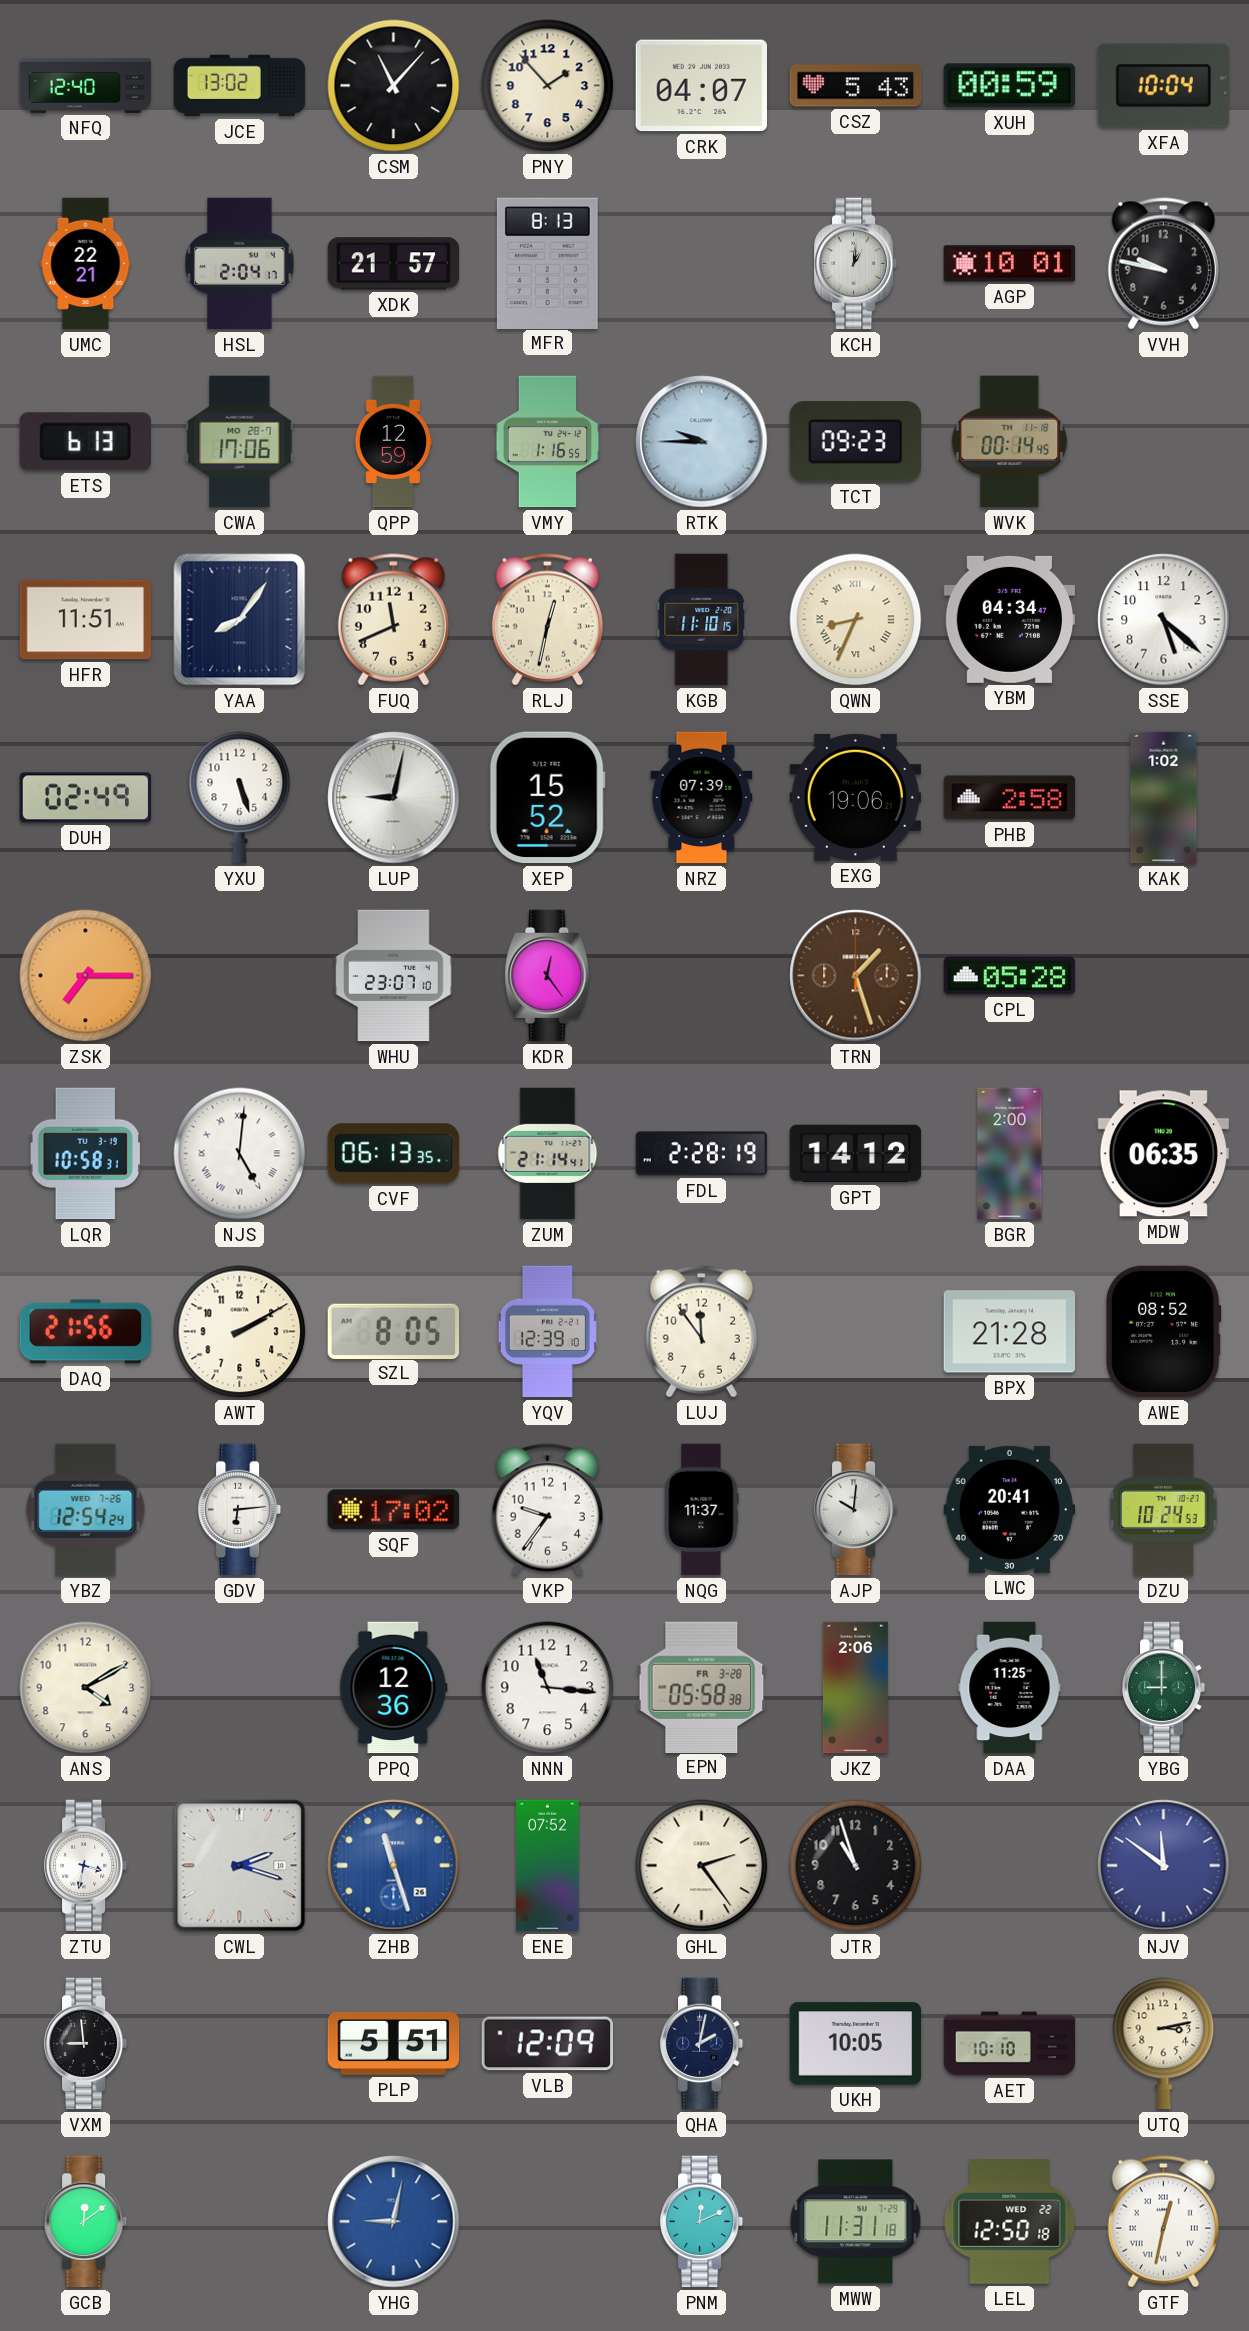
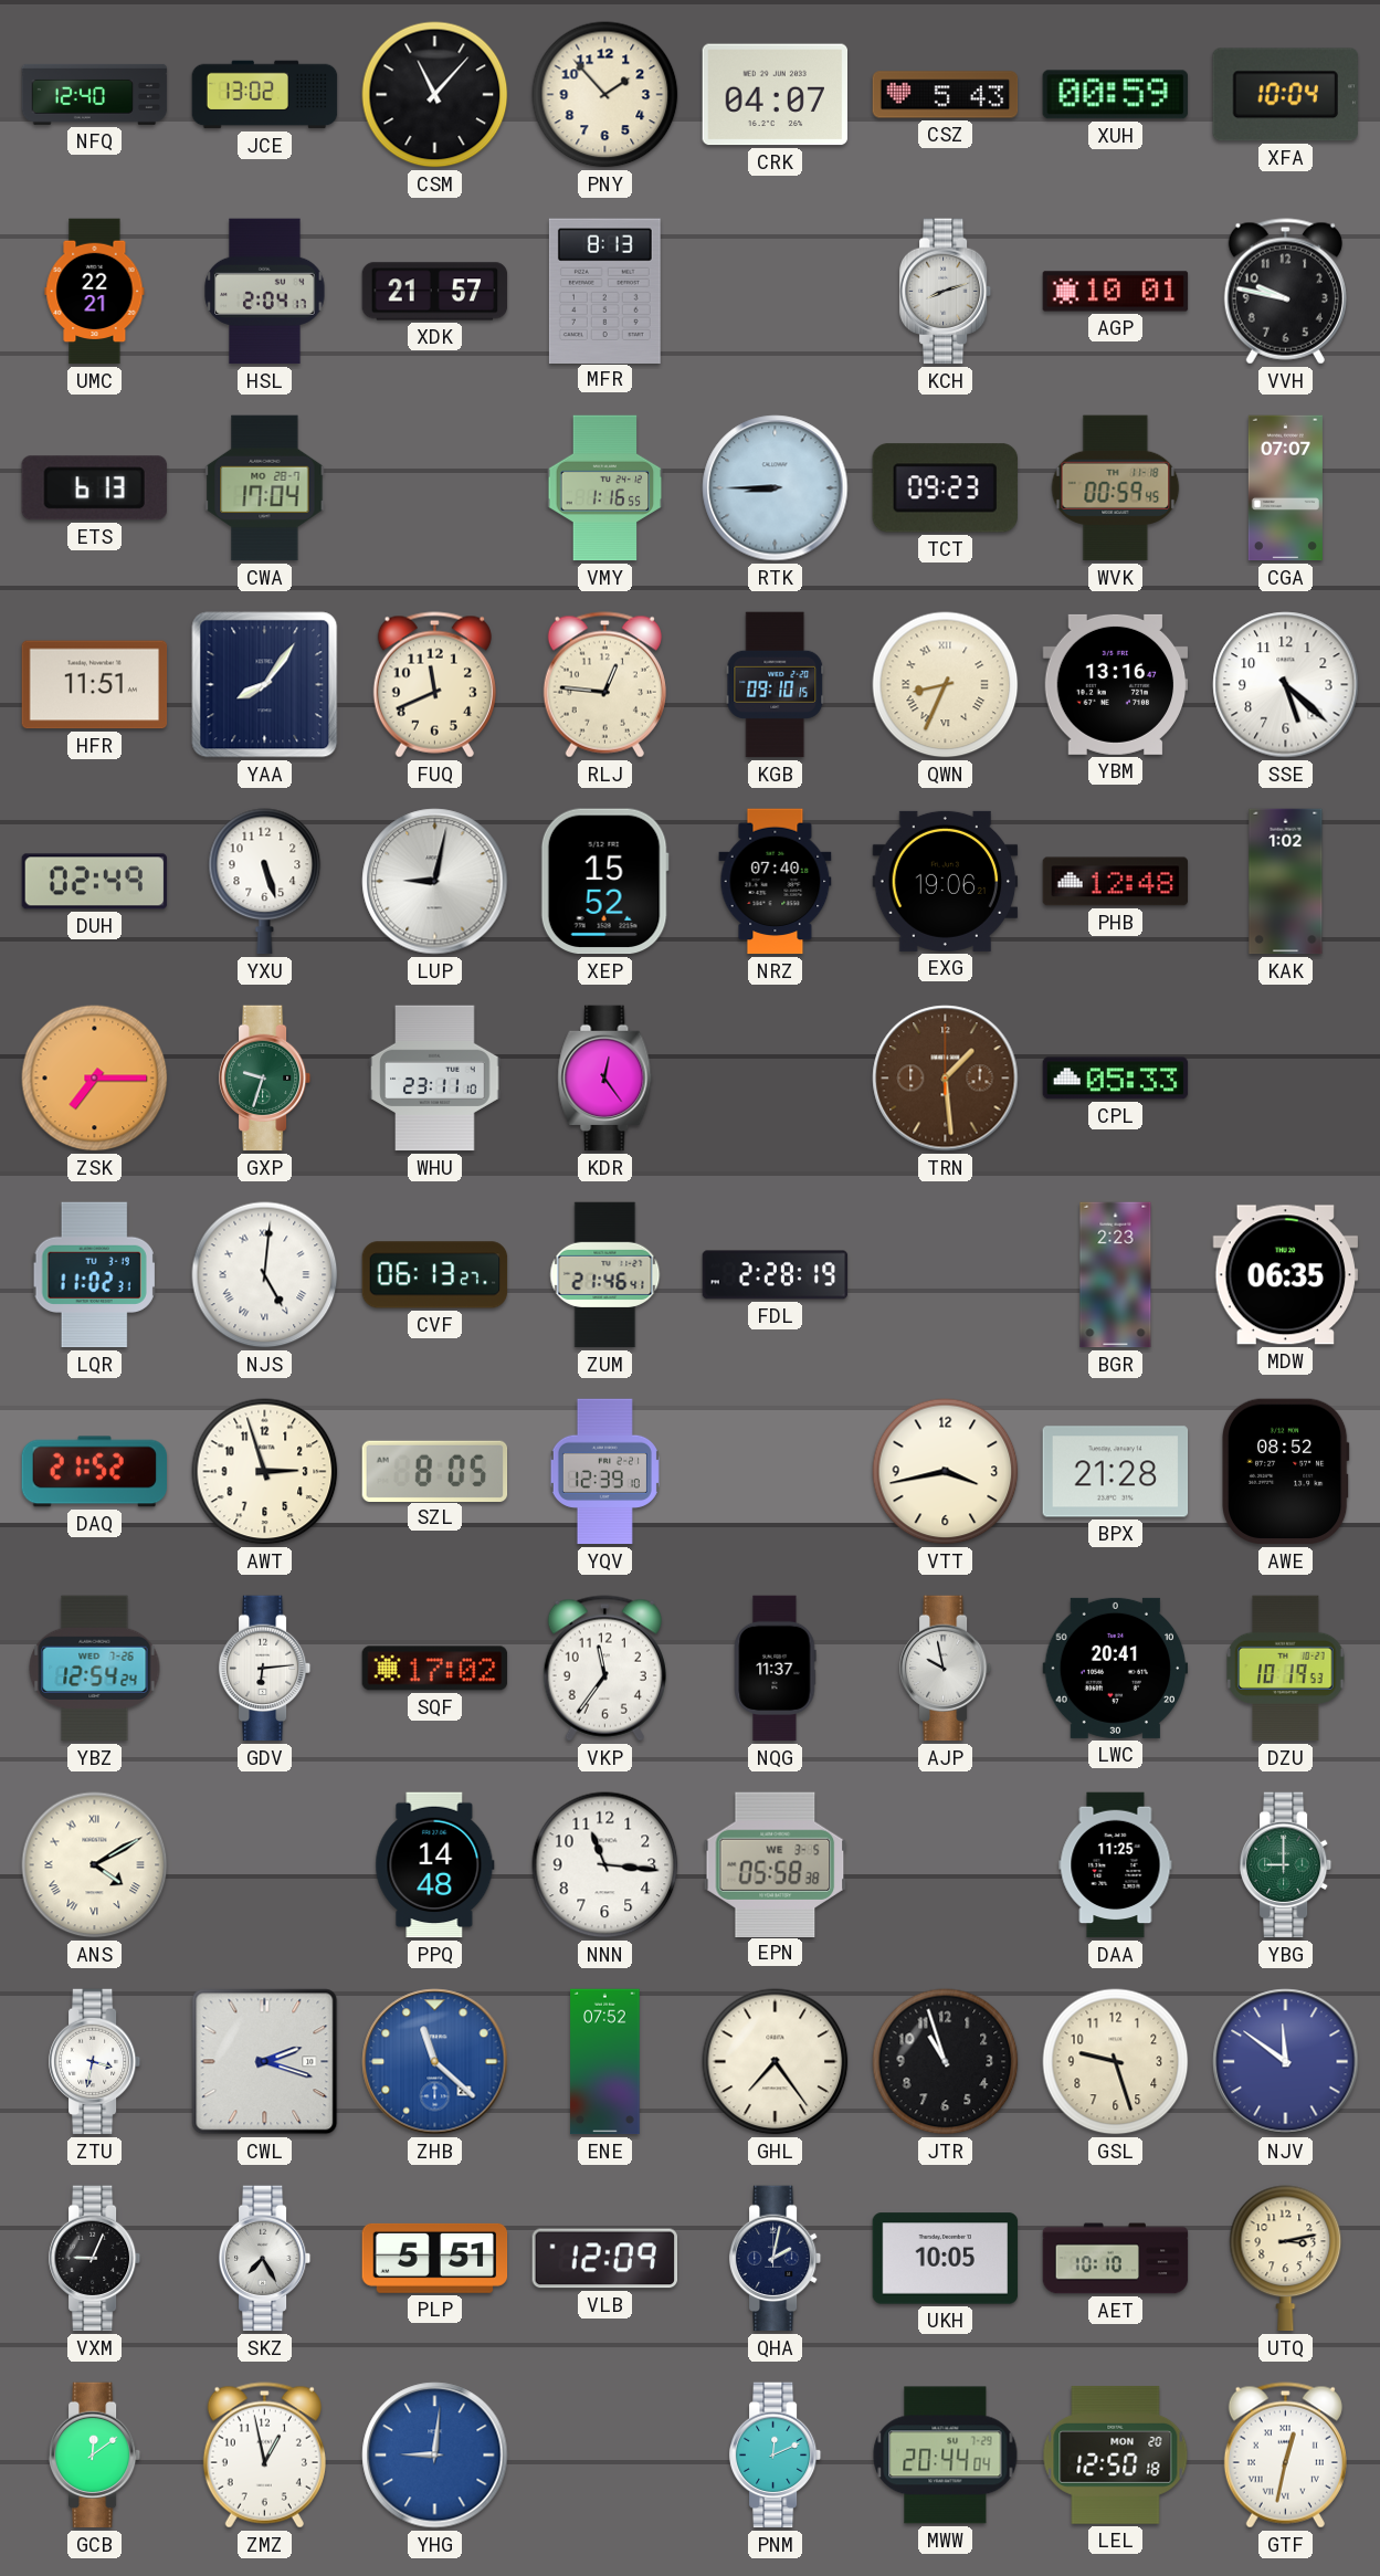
KCH: 1:01 -> 8:12
CWA: 17:06 -> 17:04
QPP: 12:59 -> none
RTK: 9:45 -> 8:45
WVK: 00:14 -> 00:59
CGA: none -> 07:07
RLJ: 12:32 -> 12:46
KGB: 11:10 -> 09:10
YBM: 04:34 -> 13:16
NRZ: 07:39 -> 07:40
PHB: 2:58 -> 12:48
GXP: none -> 9:33
WHU: 23:07 -> 23:11
TRN: 1:27 -> 1:29
CPL: 05:28 -> 05:33
LQR: 10:58 -> 11:02
CVF: 06:13:35 -> 06:13:27
ZUM: 21:14 -> 21:46
GPT: 14:12 -> none
BGR: 2:00 -> 2:23
DAQ: 21:56 -> 21:52
AWT: 2:10 -> 2:57
LUJ: 11:54 -> none
VTT: none -> 3:43
VKP: 9:36 -> 11:36
AJP: 10:01 -> 9:58
DZU: 10:24 -> 10:19
ANS numerals: Arabic -> Roman
PPQ: 12:36 -> 14:48
EPN date: FR 3-28 -> WE 3-5
JKZ: 2:06 -> none
ZHB: 11:27 -> 11:22
GHL: 2:24 -> 7:24
GSL: none -> 9:27
VXM: 8:59 -> 9:04
SKZ: none -> 7:25
ZMZ: none -> 12:58
YHG: 9:02 -> 9:01
MWW: 11:31 -> 20:44
LEL date: WED 22 -> MON 20
